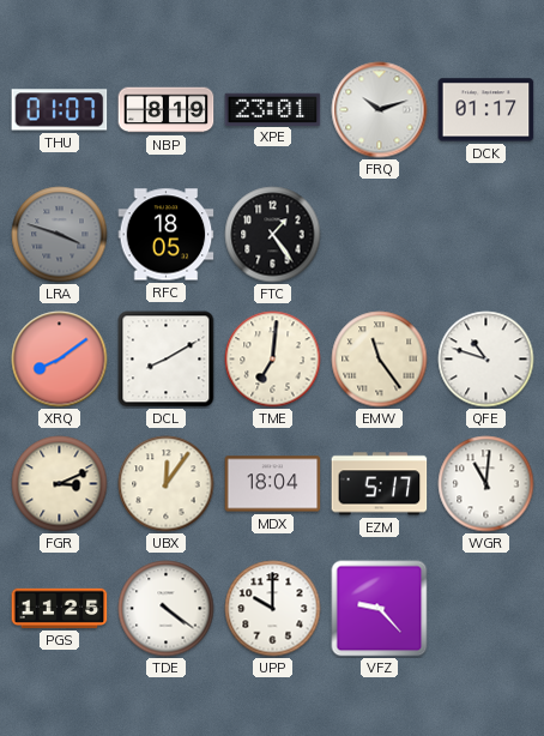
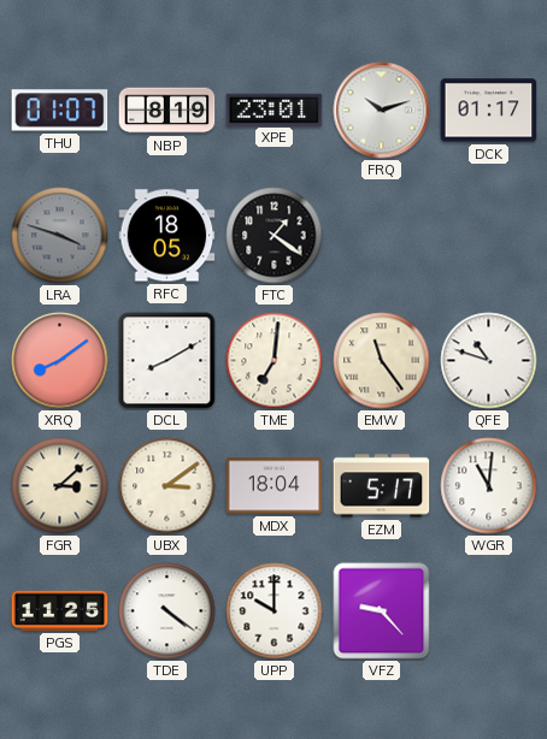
FTC: 1:24 -> 1:21
FGR: 3:11 -> 3:08
UBX: 12:06 -> 3:09
